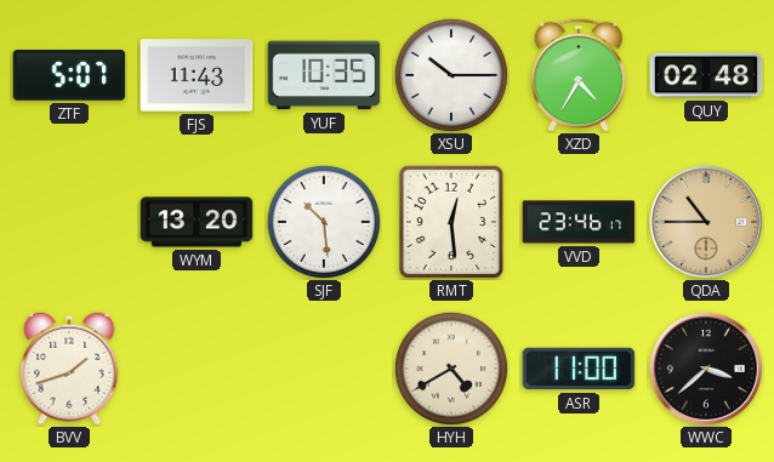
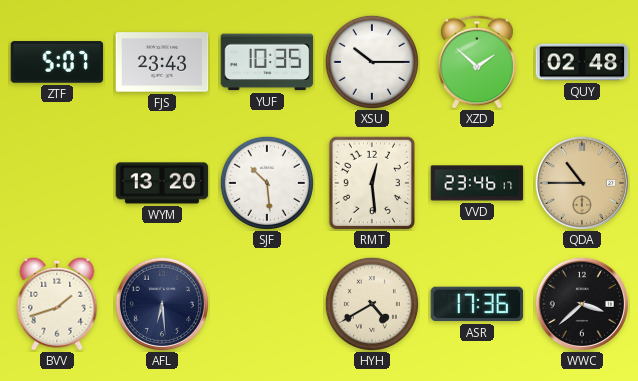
FJS: 11:43 -> 23:43
XZD: 4:35 -> 1:52
AFL: none -> 6:29
ASR: 11:00 -> 17:36
